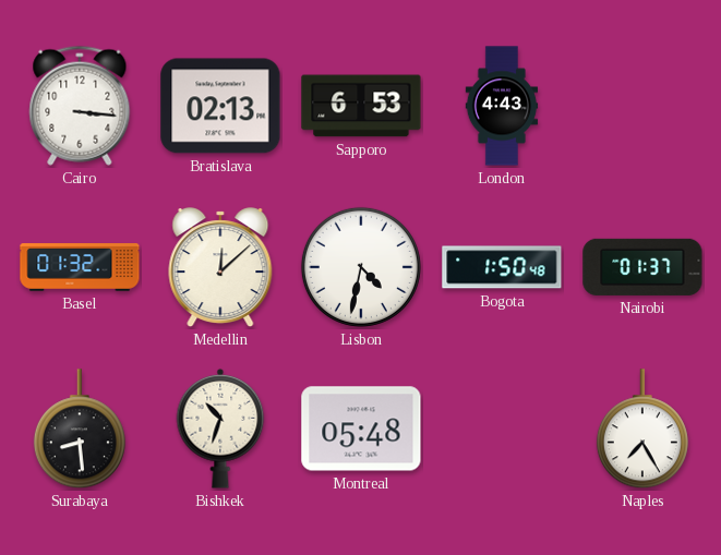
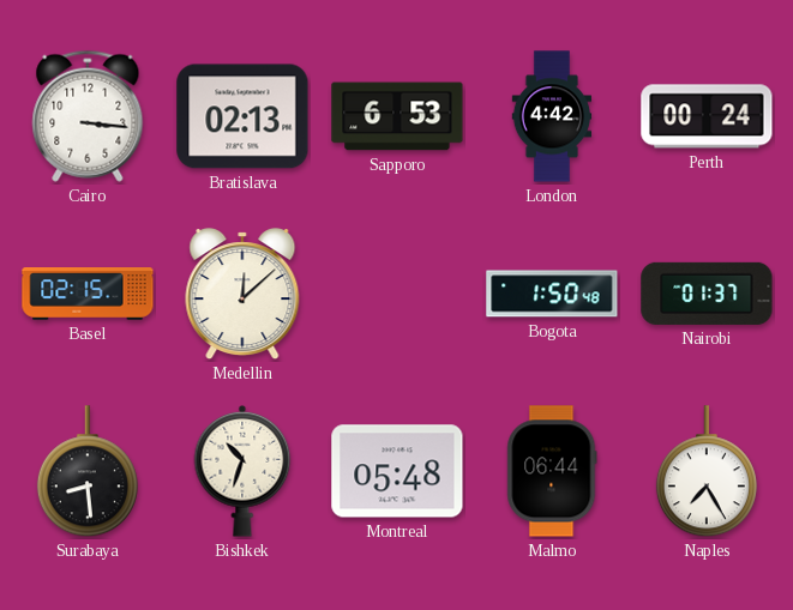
London: 4:43 -> 4:42
Perth: none -> 00:24
Basel: 01:32 -> 02:15
Lisbon: 4:32 -> none
Malmo: none -> 06:44
